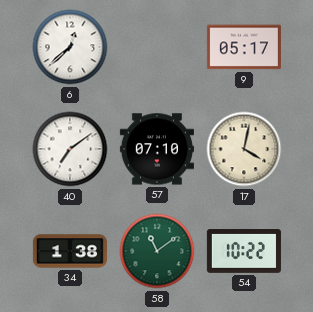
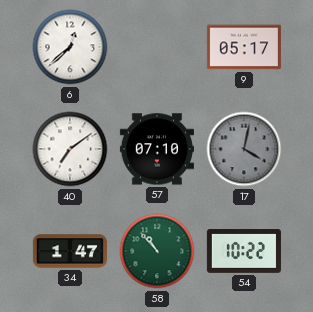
17 dial: cream -> grey
34: 1:38 -> 1:47
58: 11:09 -> 10:53
